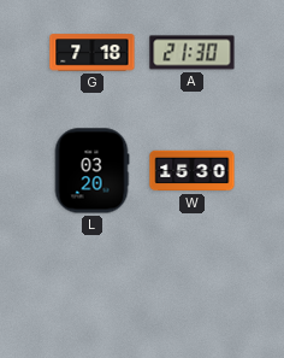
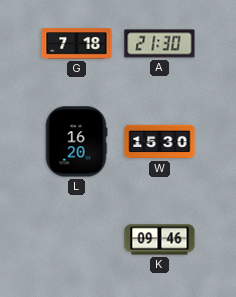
L: 03:20 -> 16:20
K: none -> 09:46
